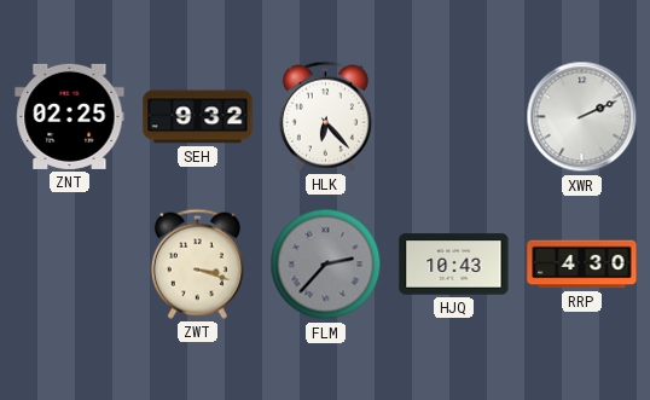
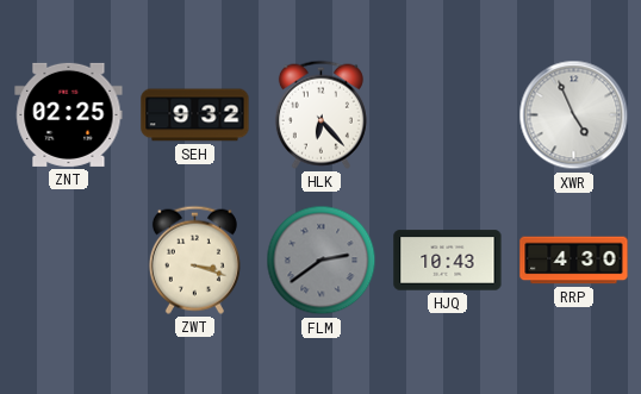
XWR: 2:11 -> 4:56
FLM: 2:37 -> 2:39
